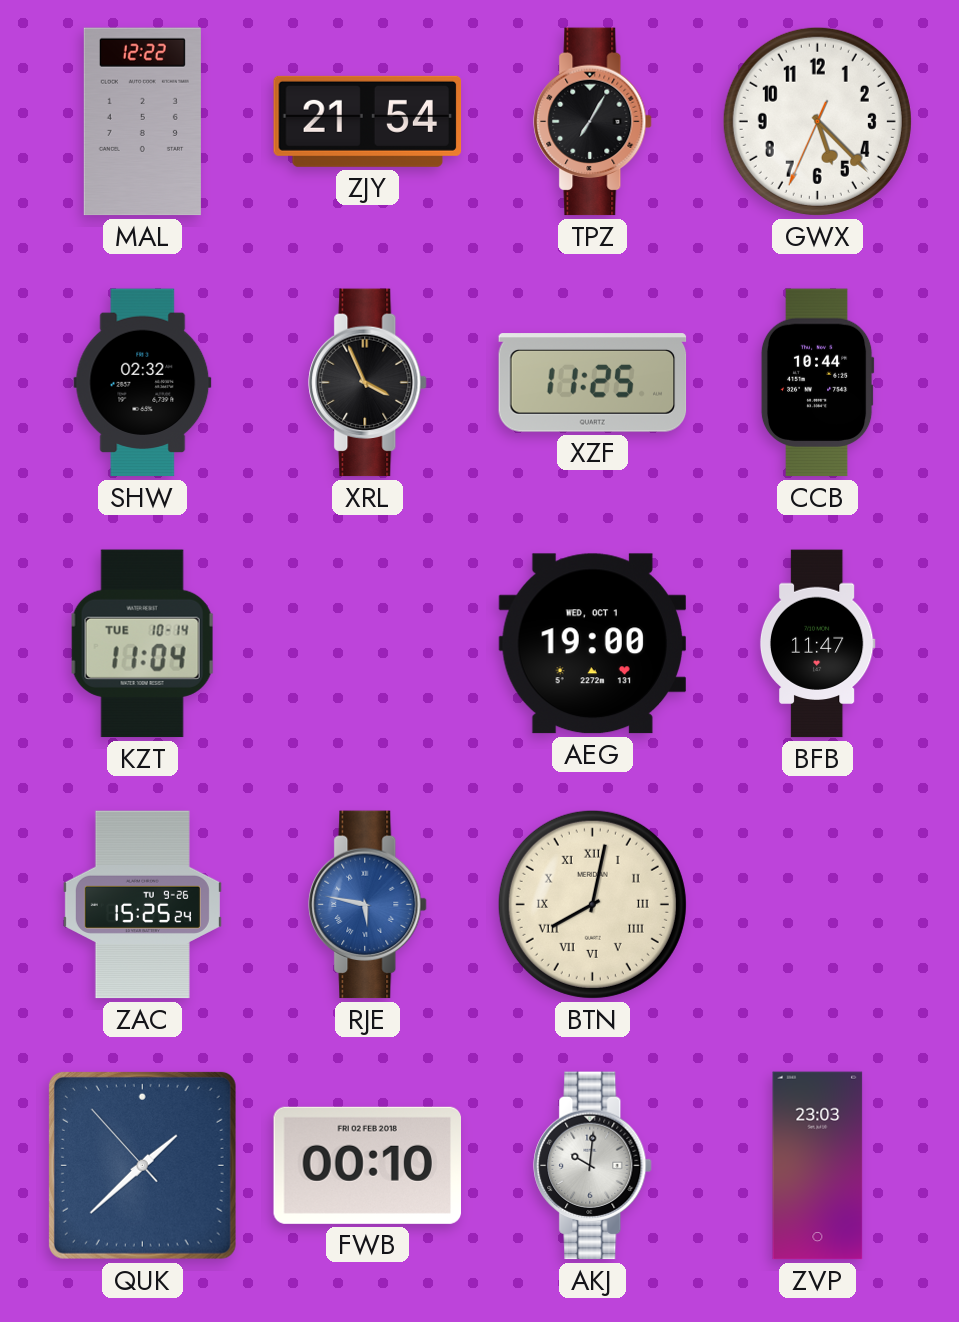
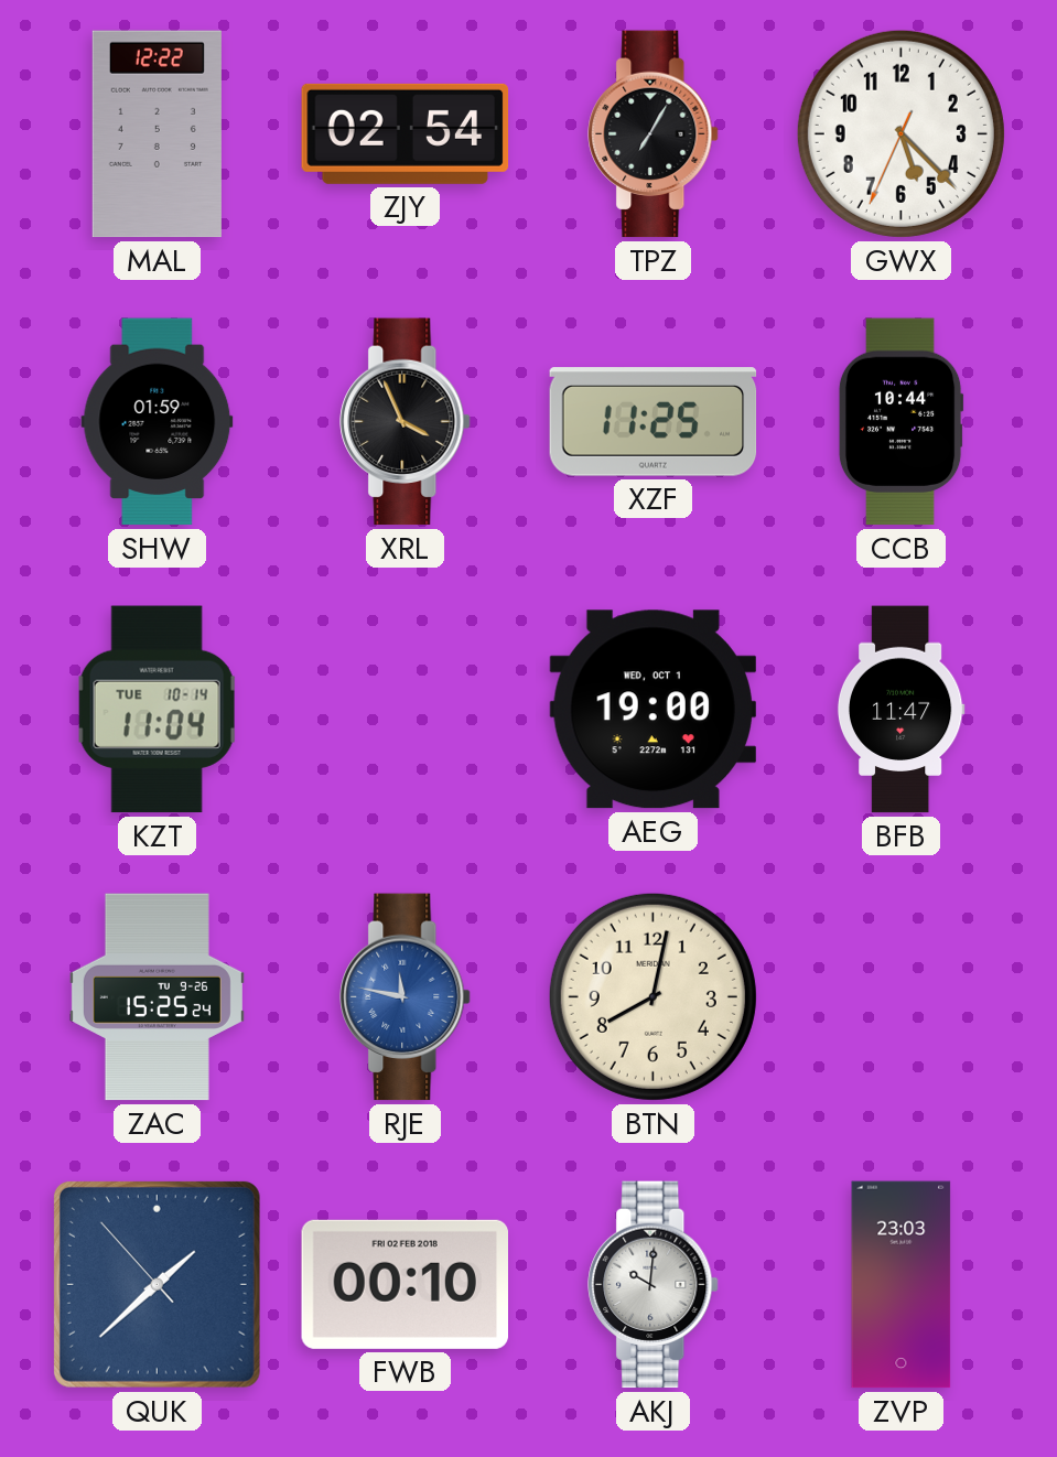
ZJY: 21:54 -> 02:54
SHW: 02:32 -> 01:59
RJE: 5:47 -> 11:47
BTN numerals: Roman -> Arabic
